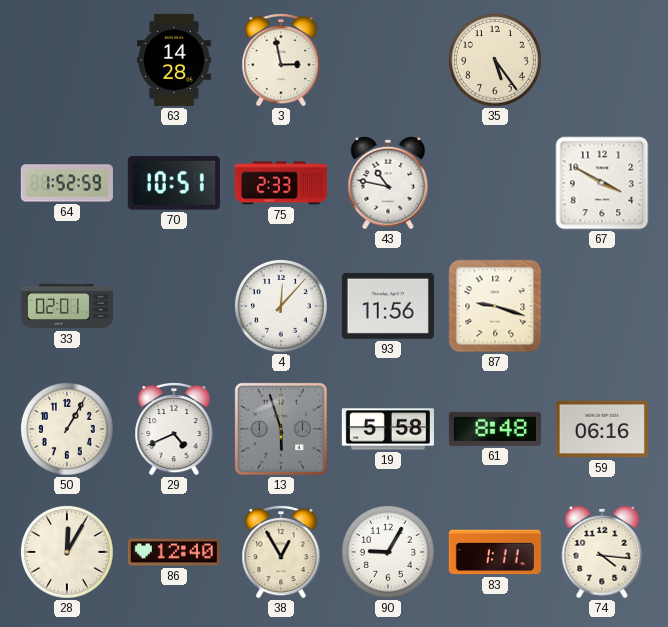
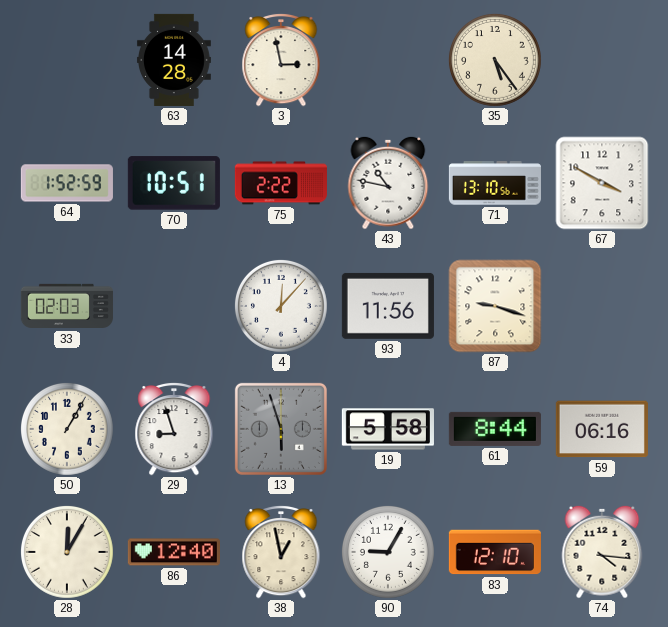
75: 2:33 -> 2:22
71: none -> 13:10
33: 02:01 -> 02:03
29: 4:41 -> 8:57
61: 8:48 -> 8:44
38: 12:55 -> 12:58
83: 1:11 -> 12:10
